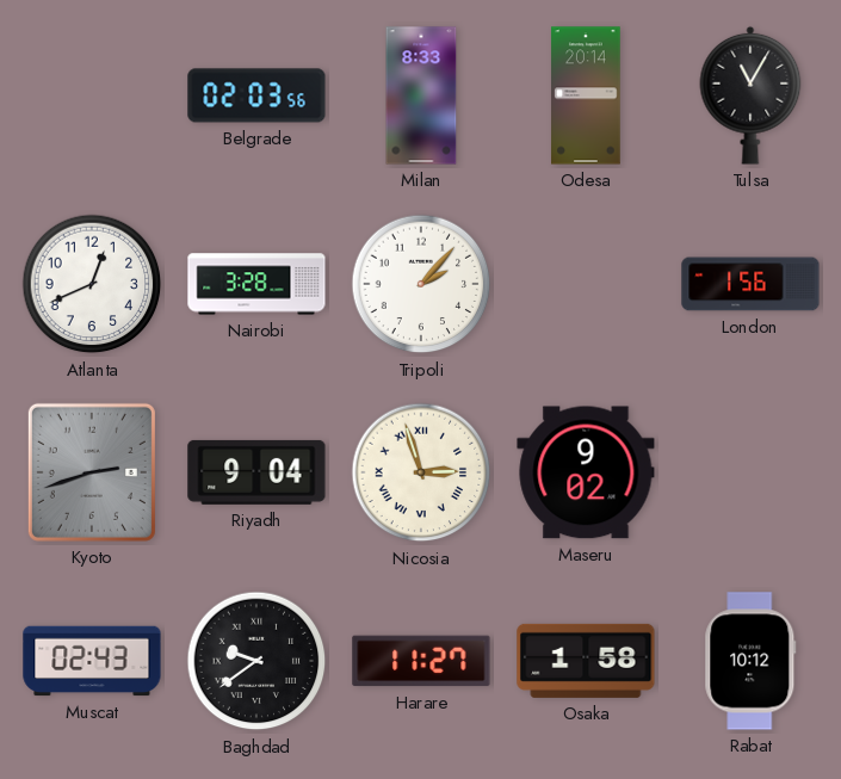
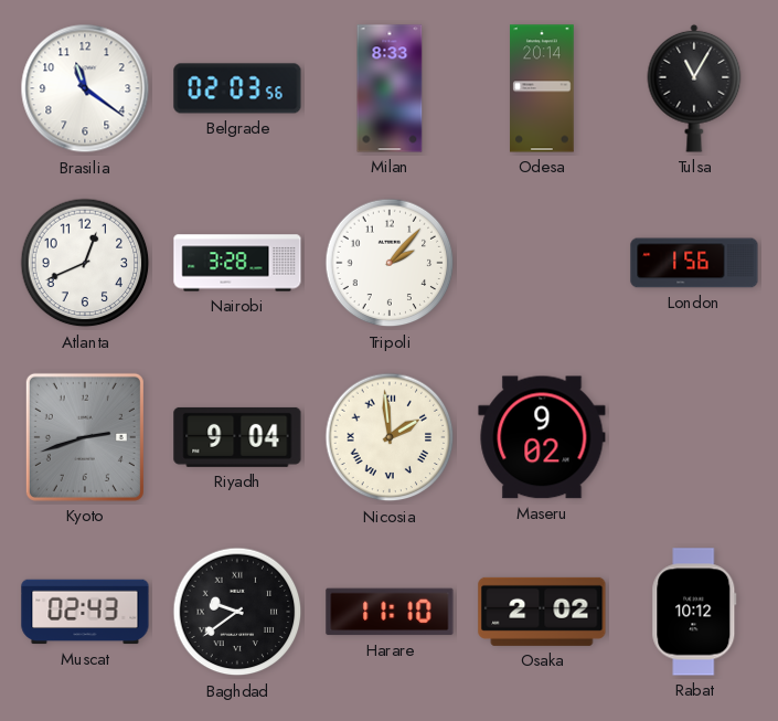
Brasilia: none -> 11:21
Nicosia: 2:57 -> 1:59
Harare: 11:27 -> 11:10
Osaka: 1:58 -> 2:02
